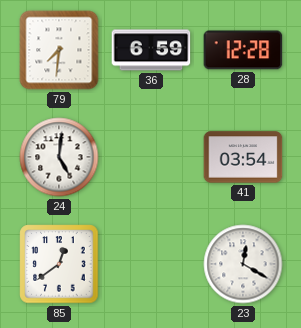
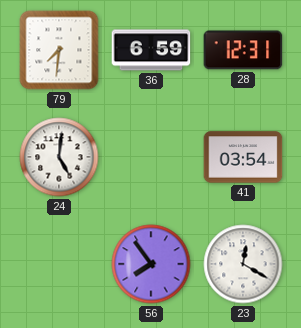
28: 12:28 -> 12:31
85: 12:39 -> none
56: none -> 7:54
